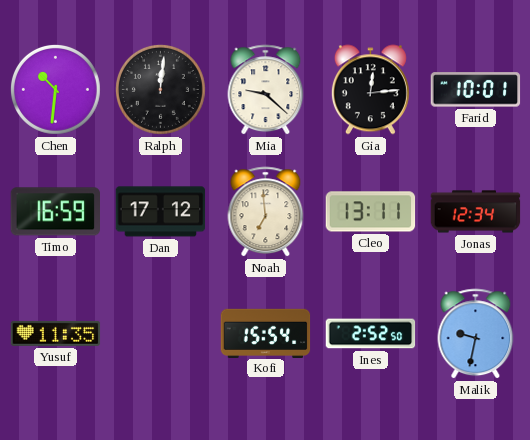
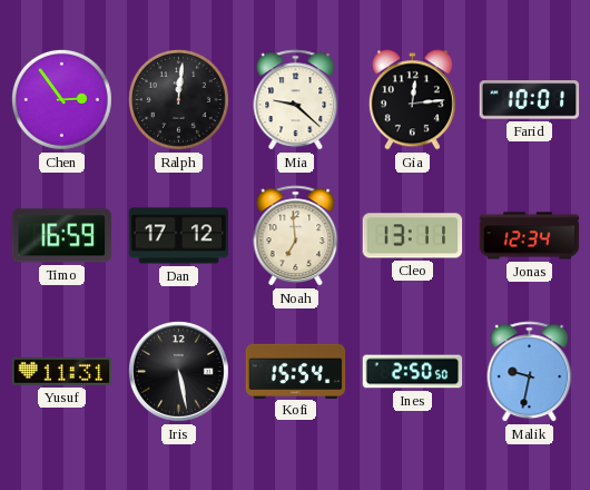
Chen: 10:31 -> 2:54
Yusuf: 11:35 -> 11:31
Iris: none -> 5:28
Ines: 2:52 -> 2:50
